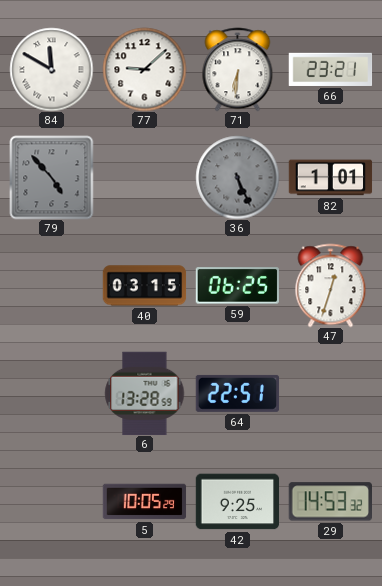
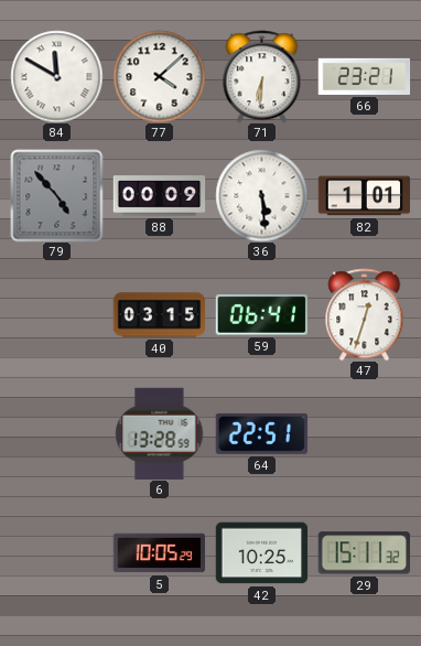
77: 9:08 -> 4:08
88: none -> 00:09
36: 5:26 -> 5:29
36 dial: grey -> white
59: 06:25 -> 06:41
42: 9:25 -> 10:25
29: 14:53 -> 15:11
